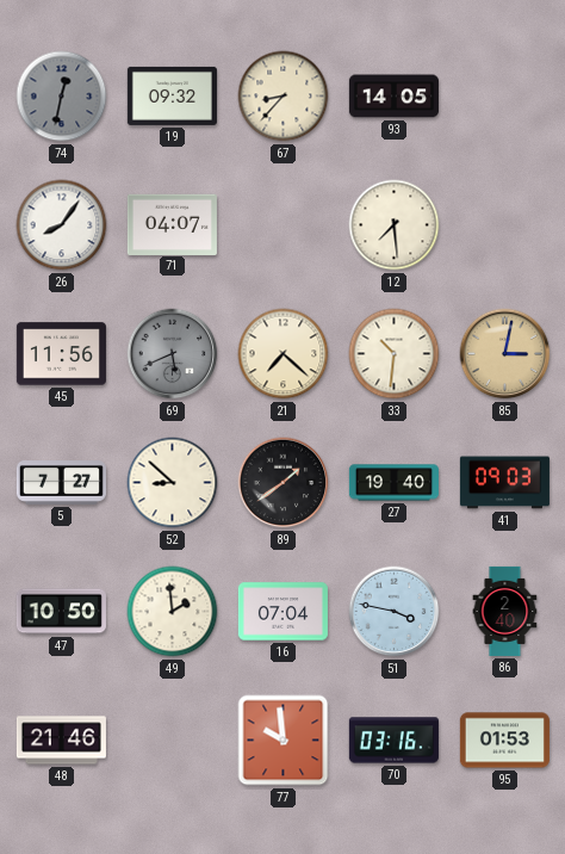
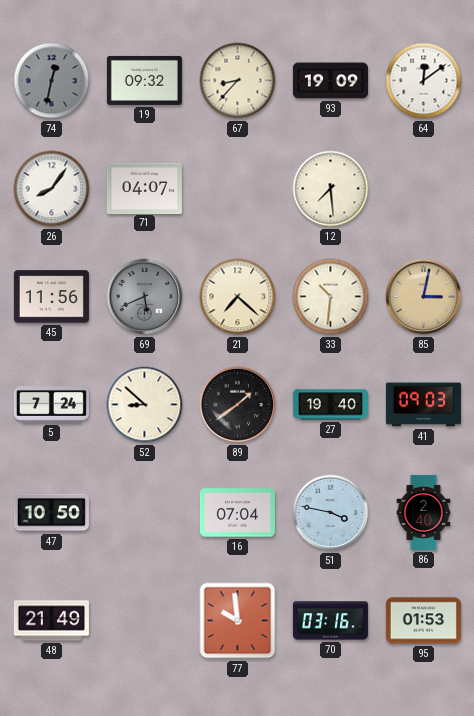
93: 14:05 -> 19:09
64: none -> 12:09
5: 7:27 -> 7:24
49: 1:59 -> none
48: 21:46 -> 21:49
